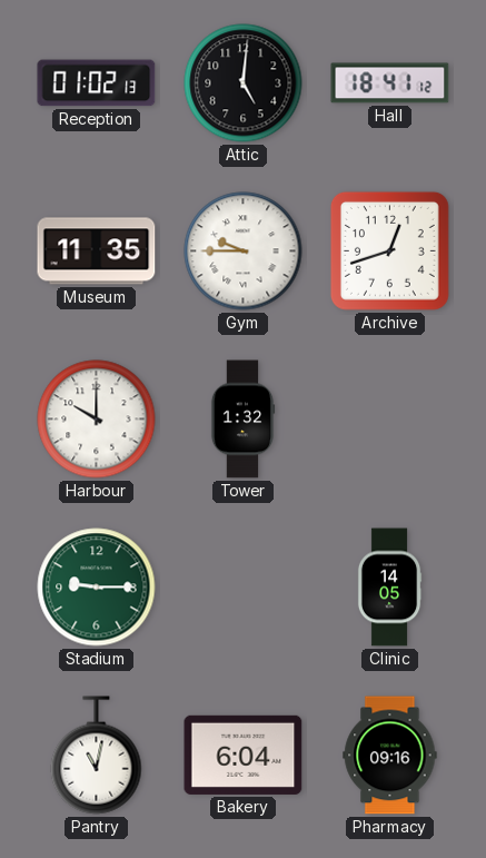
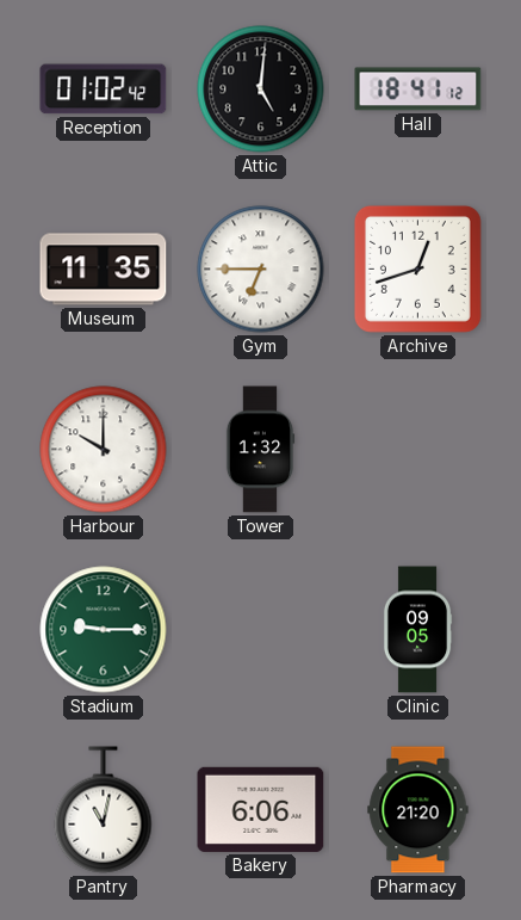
Reception: 01:02:13 -> 01:02:42
Gym: 9:45 -> 6:45
Clinic: 14:05 -> 09:05
Bakery: 6:04 -> 6:06
Pharmacy: 09:16 -> 21:20
